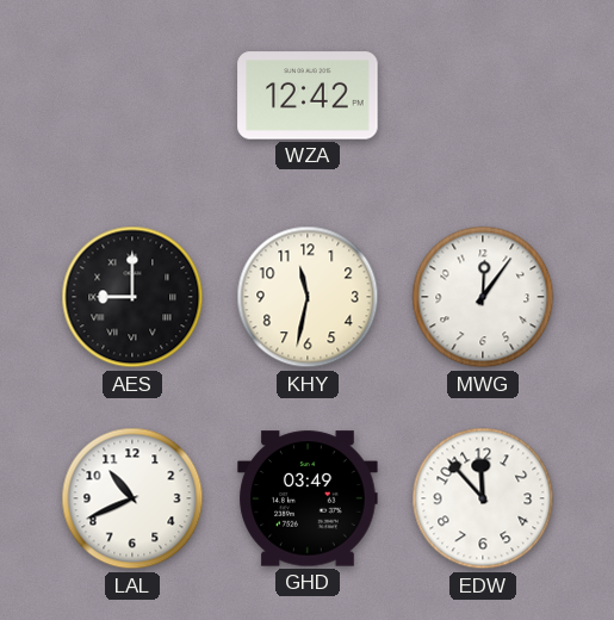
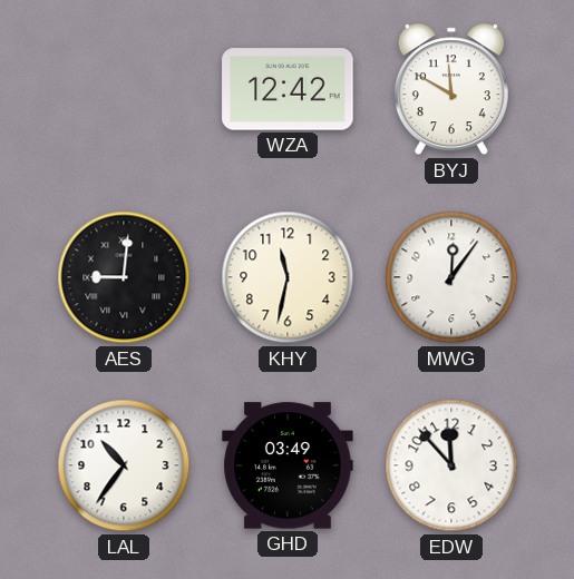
BYJ: none -> 11:50
AES: 9:00 -> 9:01
LAL: 10:41 -> 10:36
